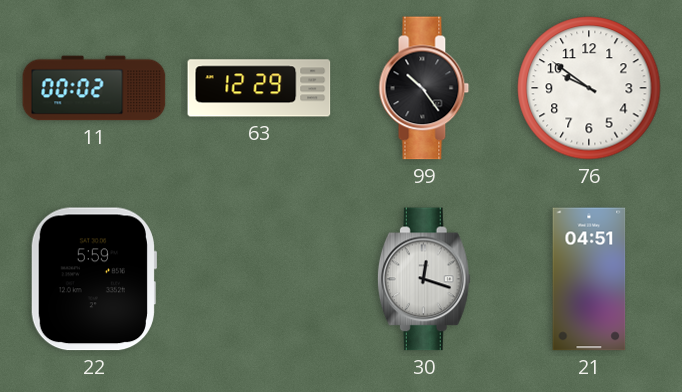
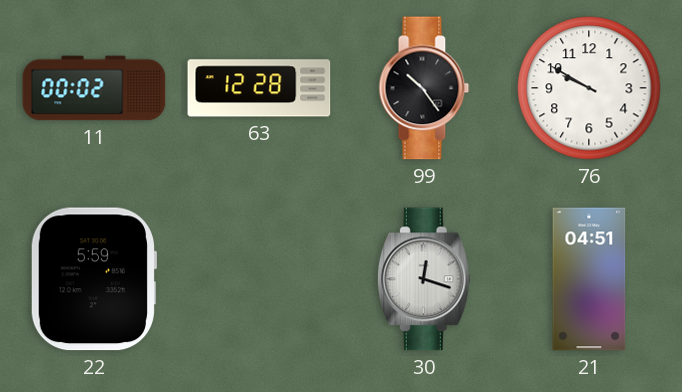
63: 12:29 -> 12:28
76: 9:51 -> 9:50
